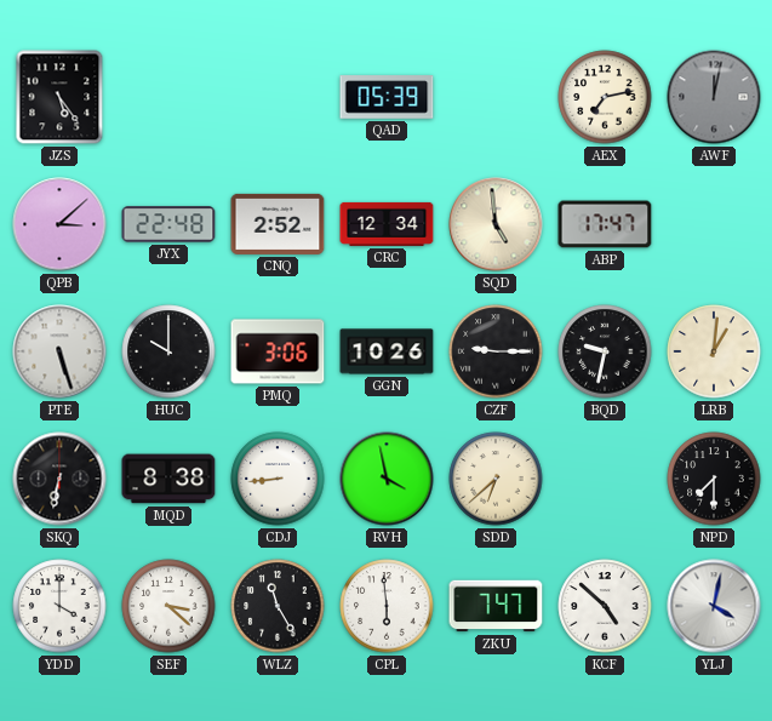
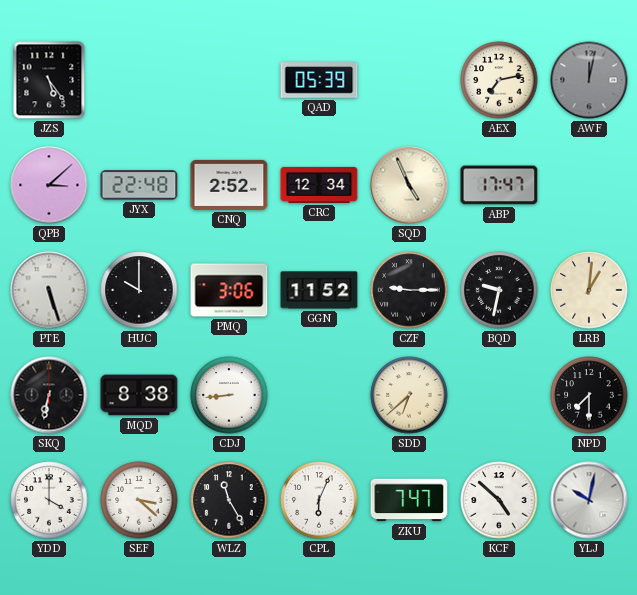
SQD: 4:59 -> 4:56
GGN: 10:26 -> 11:52
RVH: 3:58 -> none
CPL: 5:59 -> 6:04
YLJ: 4:02 -> 10:02
